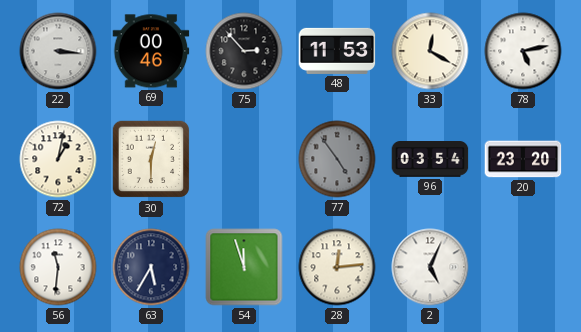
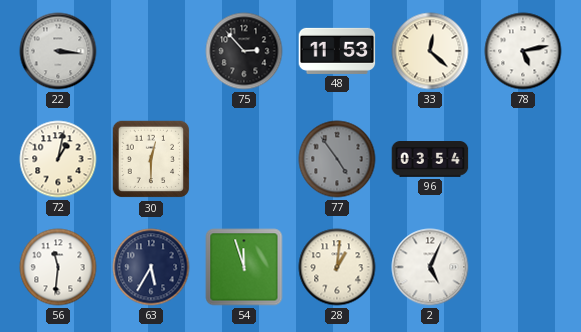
69: 00:46 -> none
33: 12:20 -> 12:22
20: 23:20 -> none
28: 12:14 -> 1:01
